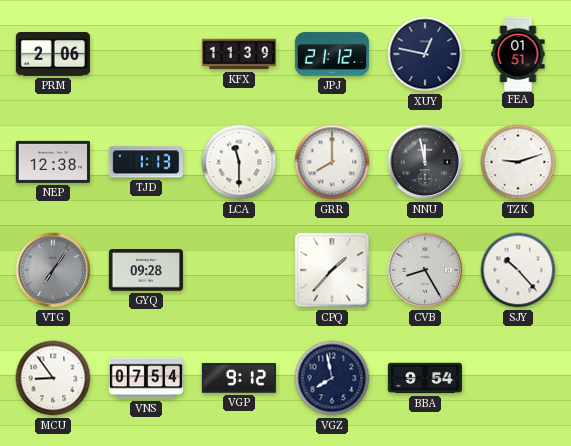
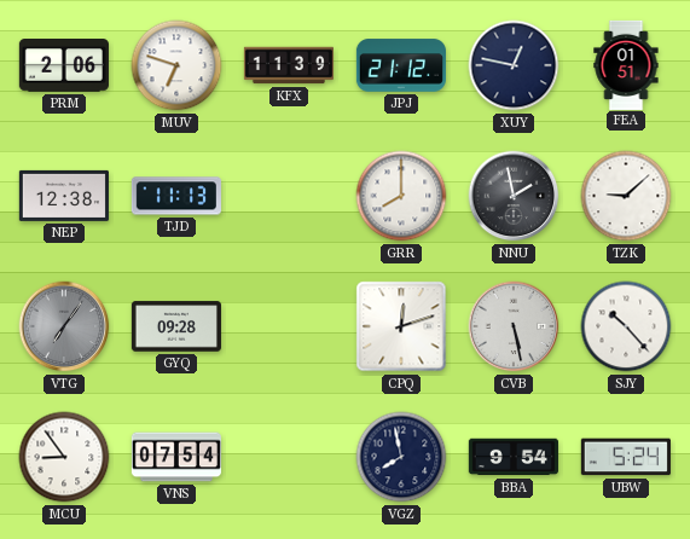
MUV: none -> 6:48
TJD: 1:13 -> 11:13
LCA: 11:30 -> none
NNU: 11:58 -> 1:58
TZK: 9:12 -> 9:08
CPQ: 1:37 -> 12:12
CVB: 8:25 -> 5:28
VGP: 9:12 -> none
UBW: none -> 5:24
